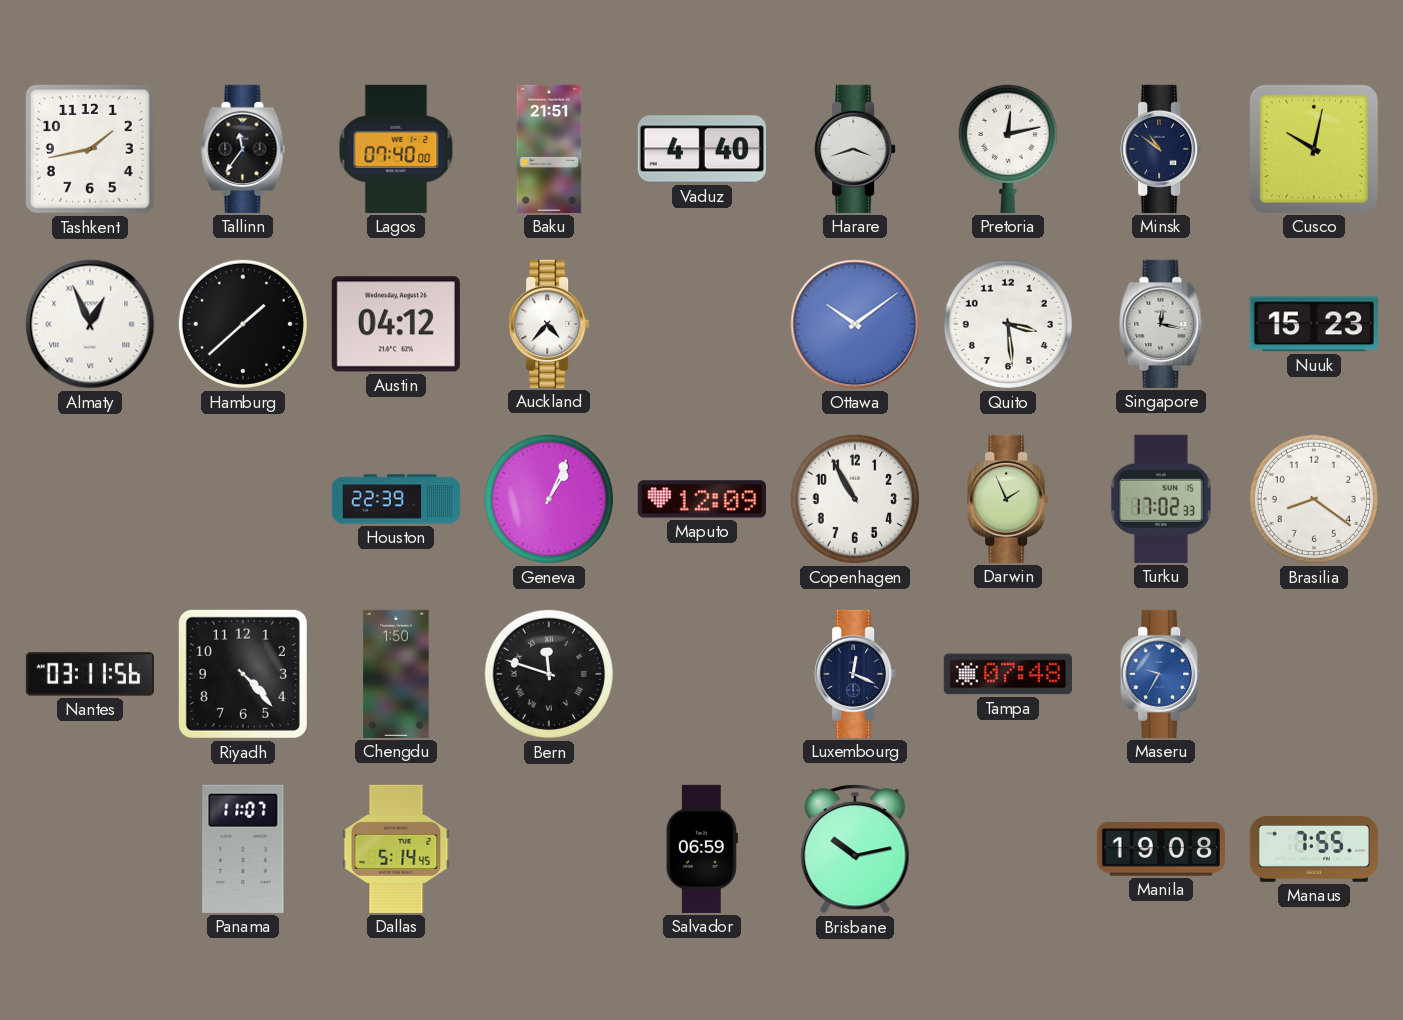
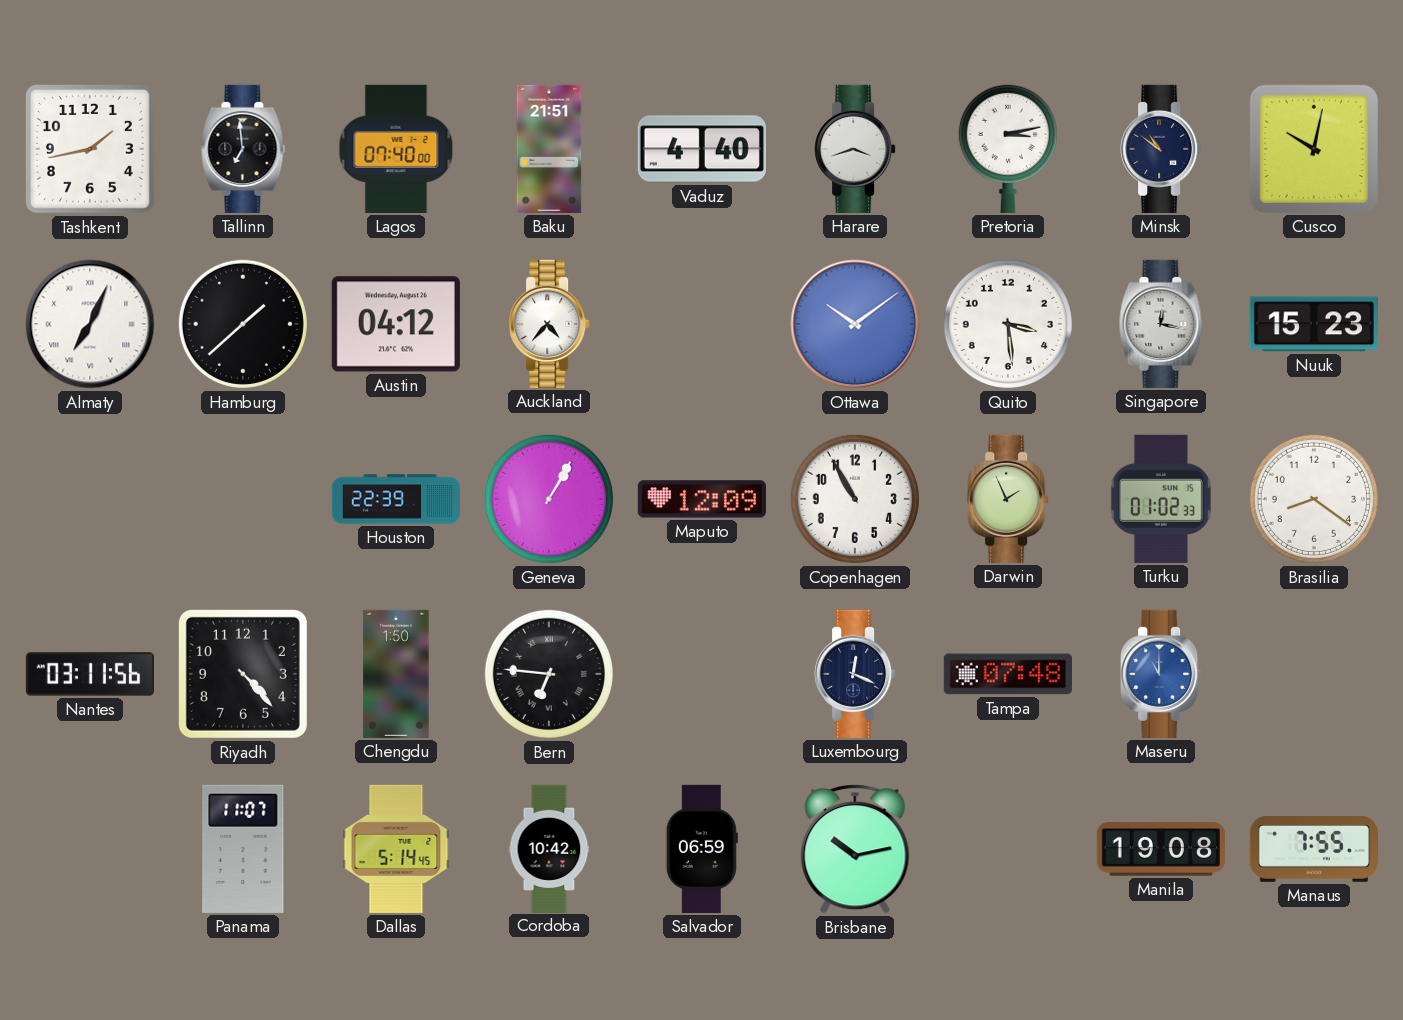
Tallinn: 11:36 -> 6:59
Pretoria: 12:13 -> 3:13
Almaty: 12:56 -> 7:04
Geneva: 1:04 -> 1:05
Turku: 17:02 -> 01:02
Bern: 11:48 -> 6:46
Maseru: 9:35 -> 11:00
Cordoba: none -> 10:42
